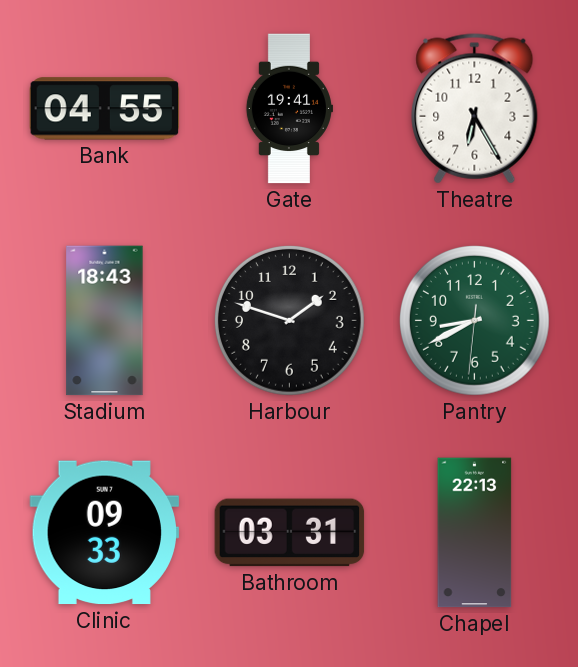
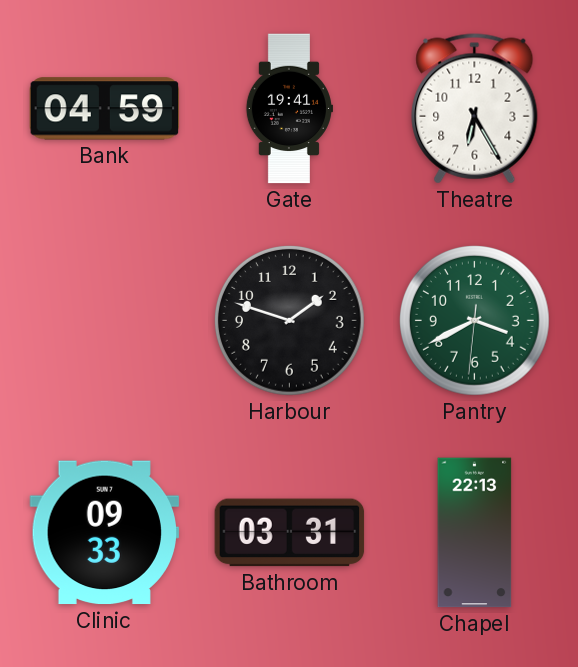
Bank: 04:55 -> 04:59
Stadium: 18:43 -> none
Pantry: 8:40 -> 3:40
